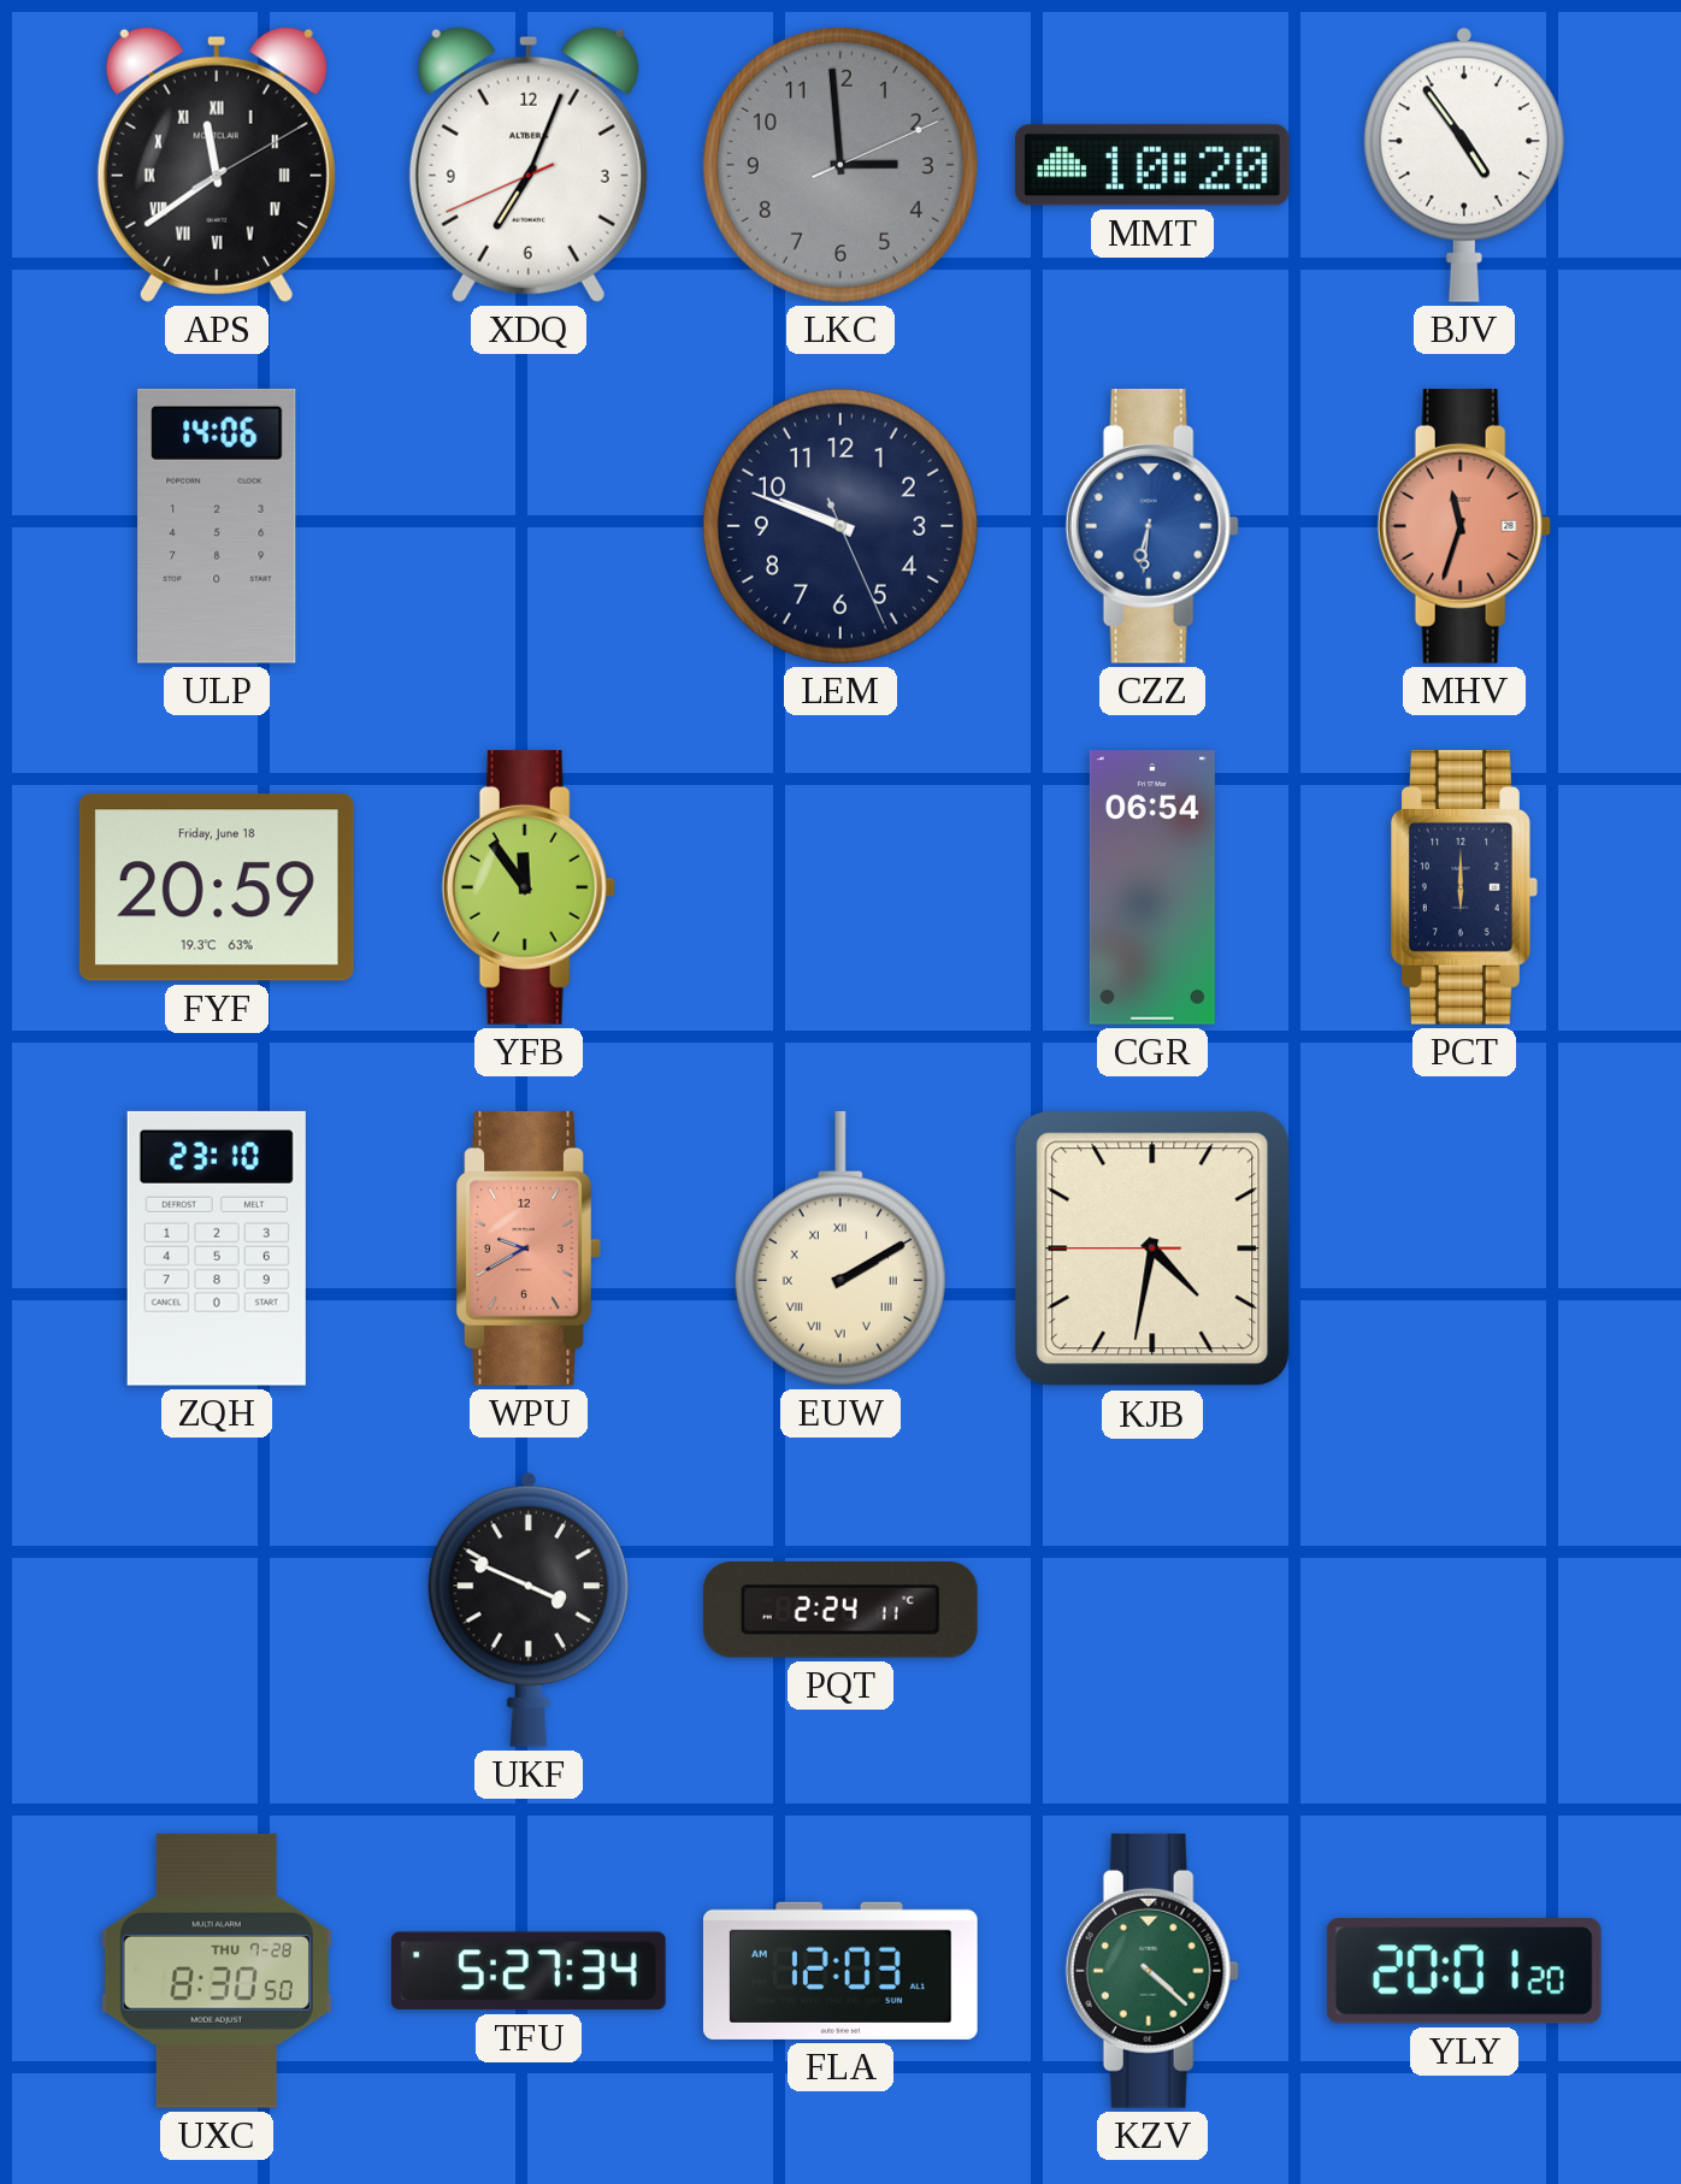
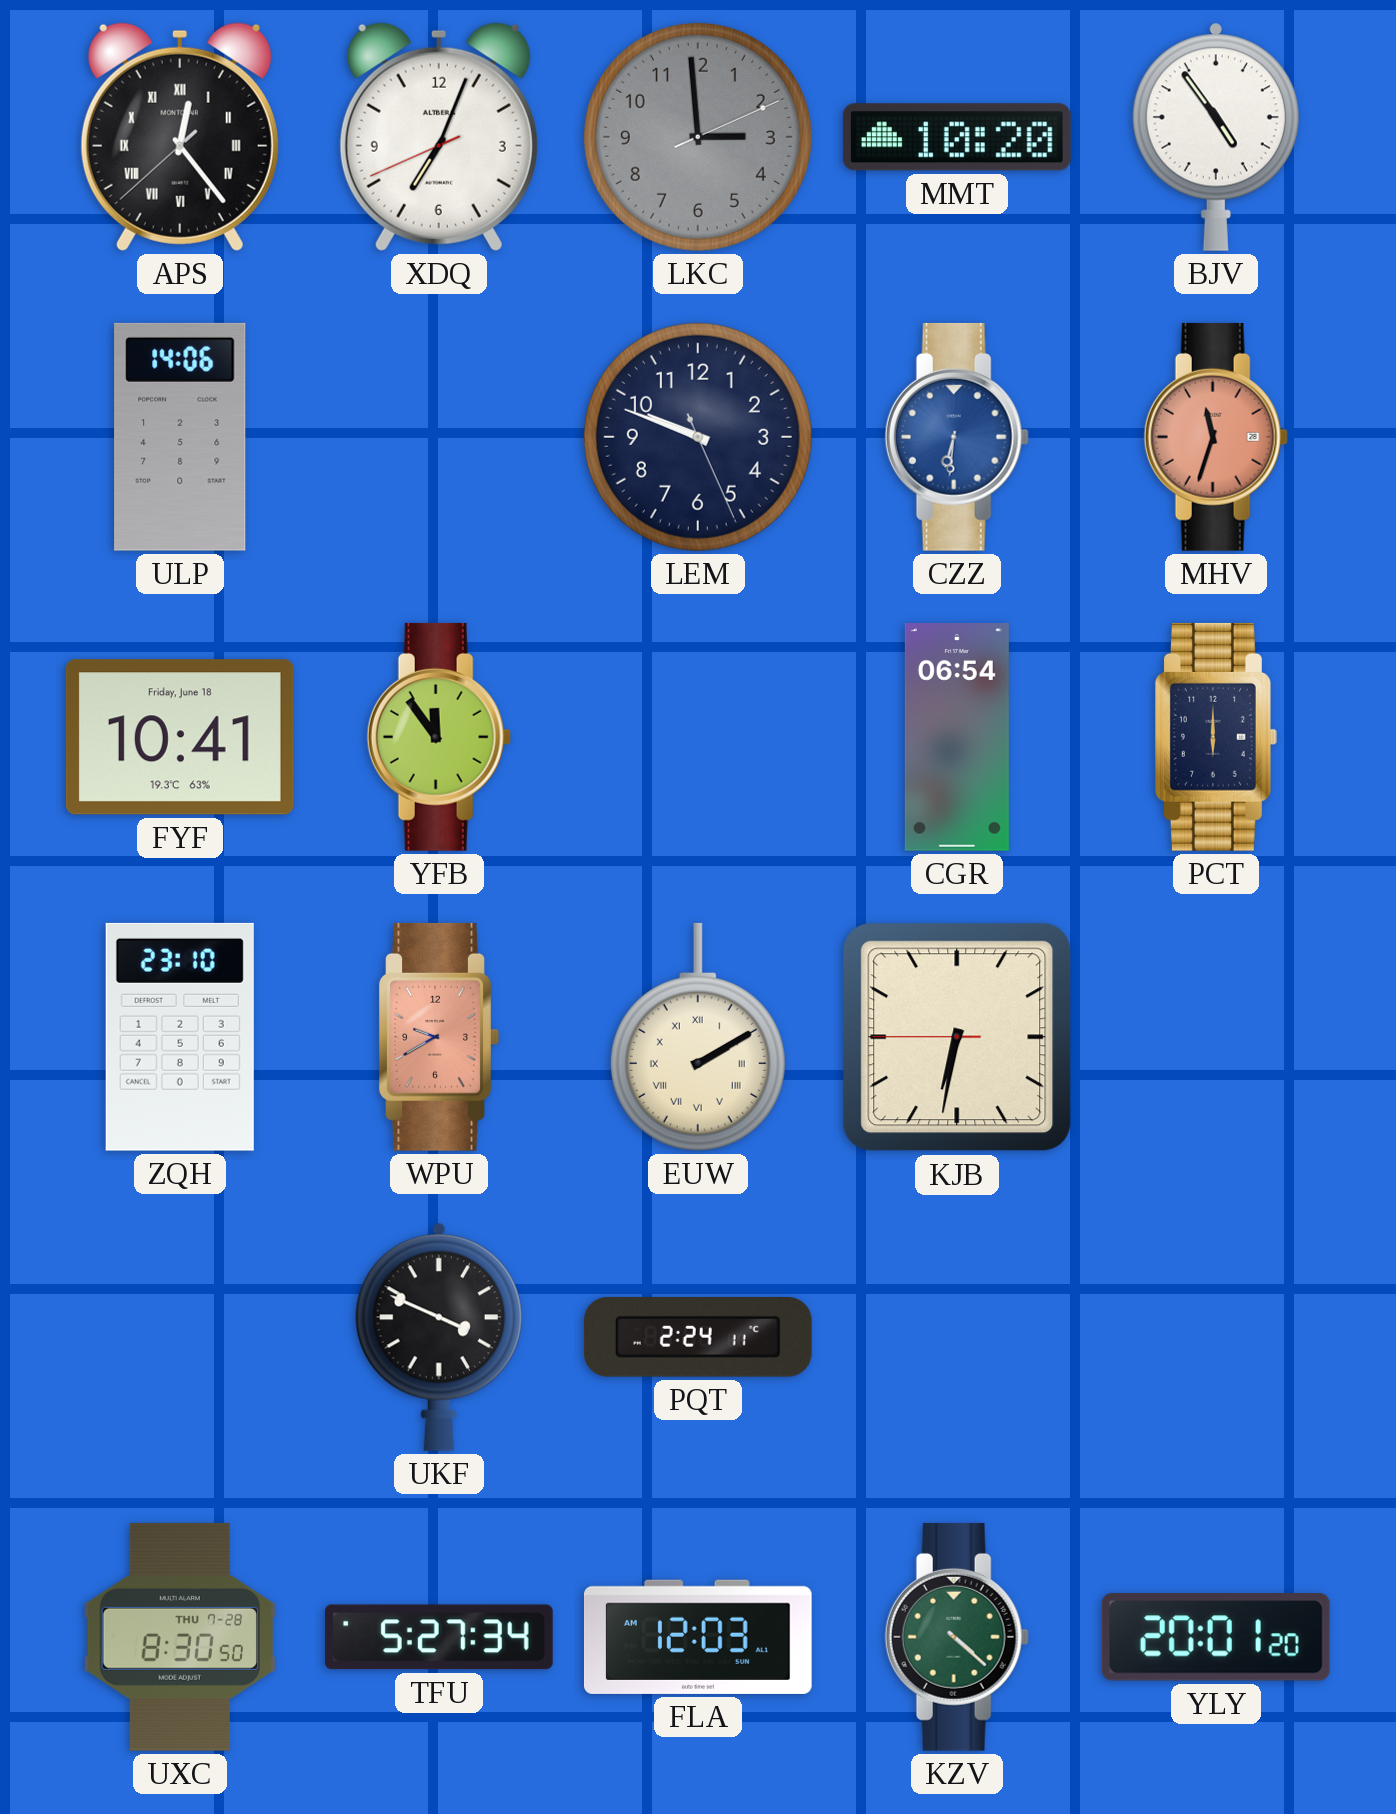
APS: 11:39 -> 12:23
FYF: 20:59 -> 10:41
KJB: 4:31 -> 6:31
